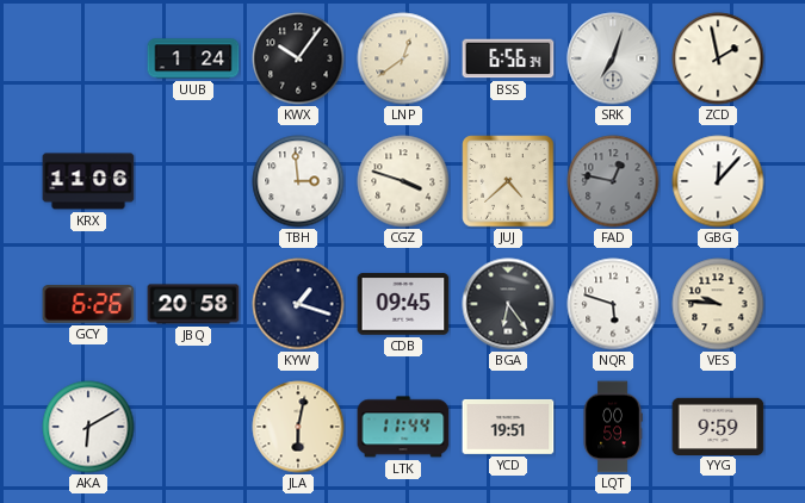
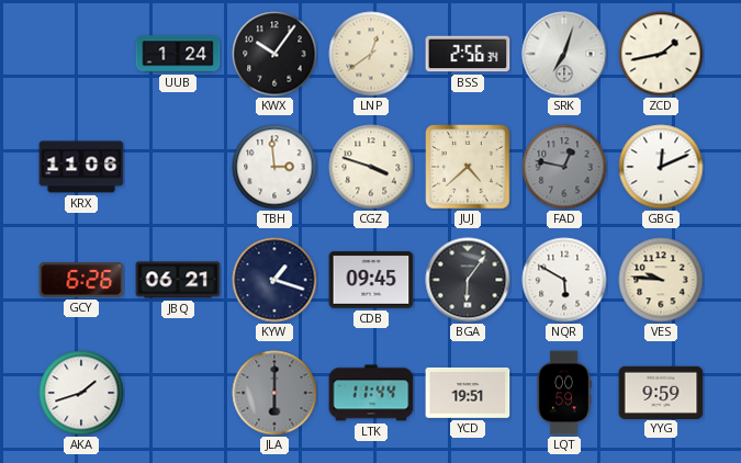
BSS: 6:56 -> 2:56
ZCD: 1:58 -> 1:43
GBG: 12:07 -> 12:11
JBQ: 20:58 -> 06:21
BGA: 6:24 -> 6:06
NQR: 5:48 -> 5:50
AKA: 6:10 -> 1:42
JLA: 6:02 -> 6:00
JLA dial: cream -> grey
